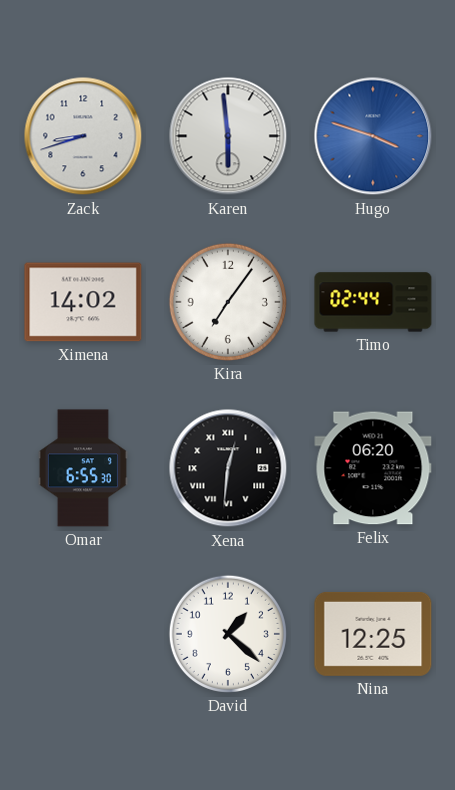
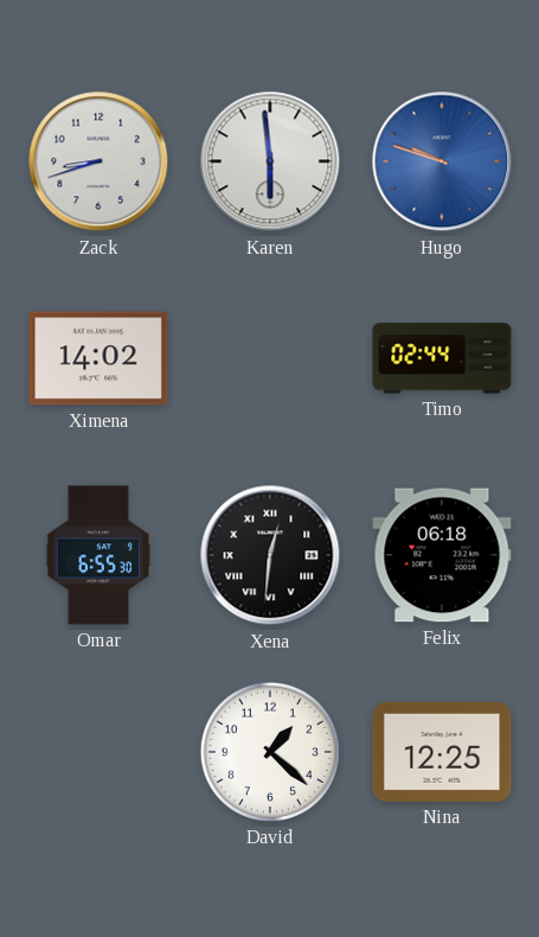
Hugo: 3:48 -> 9:48
Kira: 7:06 -> none
Felix: 06:20 -> 06:18
